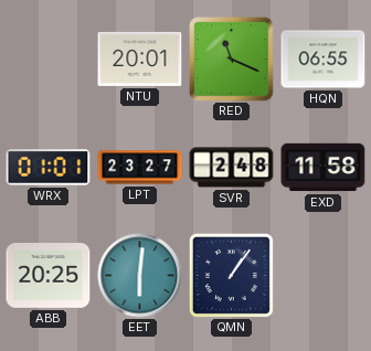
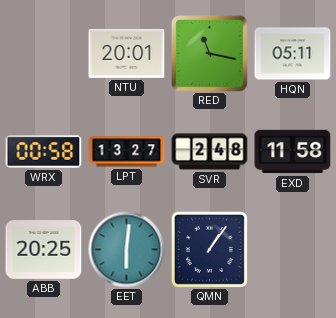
RED: 11:19 -> 11:17
HQN: 06:55 -> 05:11
WRX: 01:01 -> 00:58
LPT: 23:27 -> 13:27
